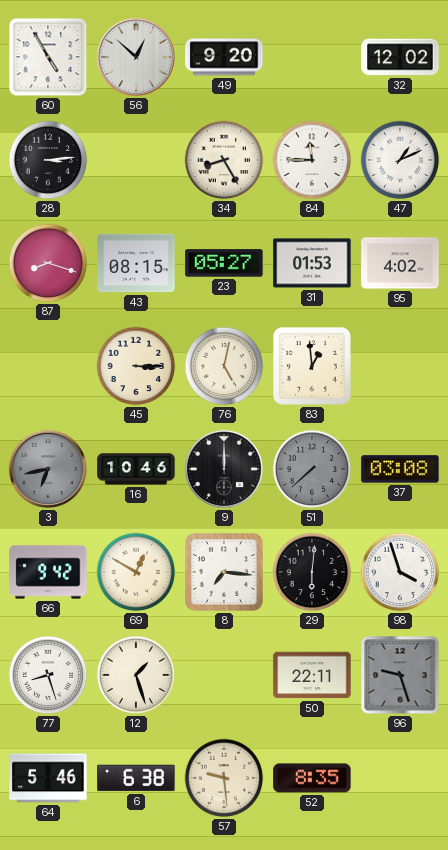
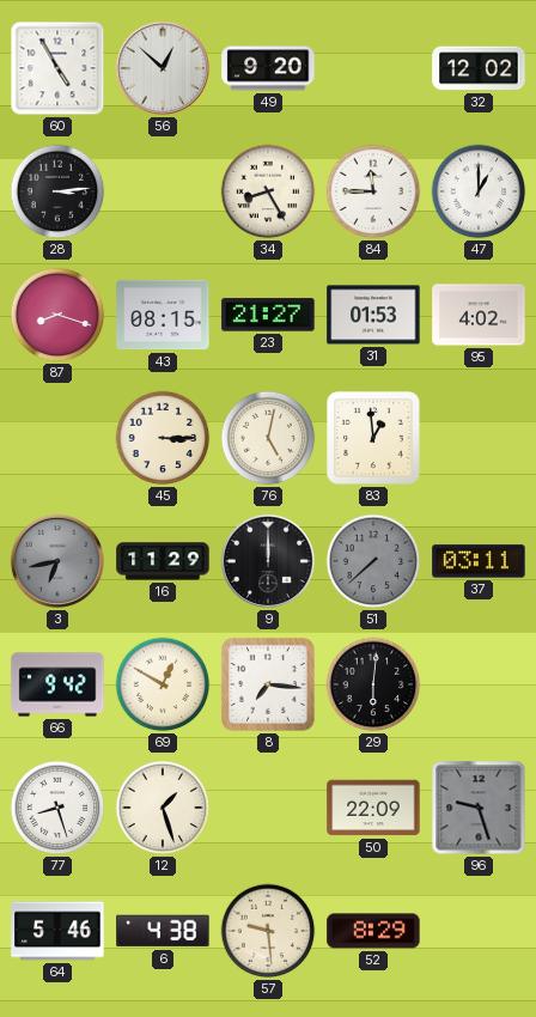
47: 1:11 -> 1:00
23: 05:27 -> 21:27
16: 10:46 -> 11:29
37: 03:08 -> 03:11
98: 3:57 -> none
50: 22:11 -> 22:09
6: 6:38 -> 4:38
52: 8:35 -> 8:29
